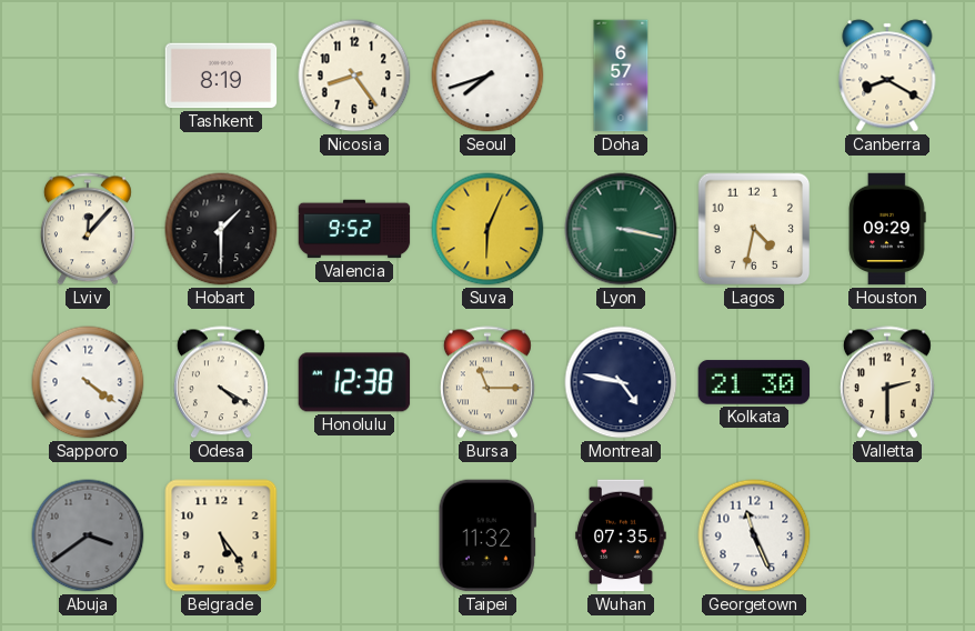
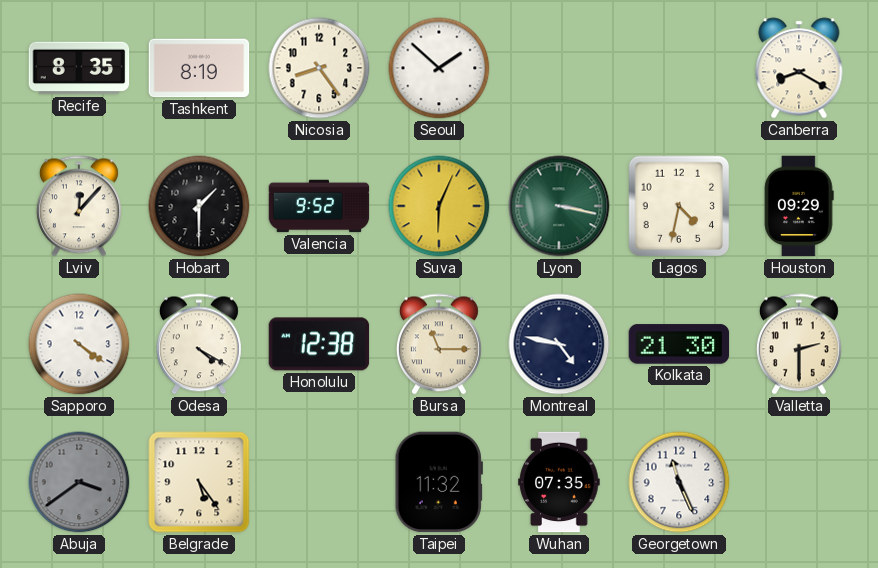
Recife: none -> 8:35
Seoul: 7:42 -> 1:52
Doha: 6:57 -> none
